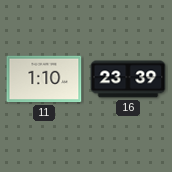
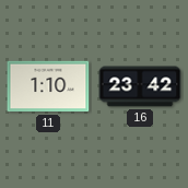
16: 23:39 -> 23:42
